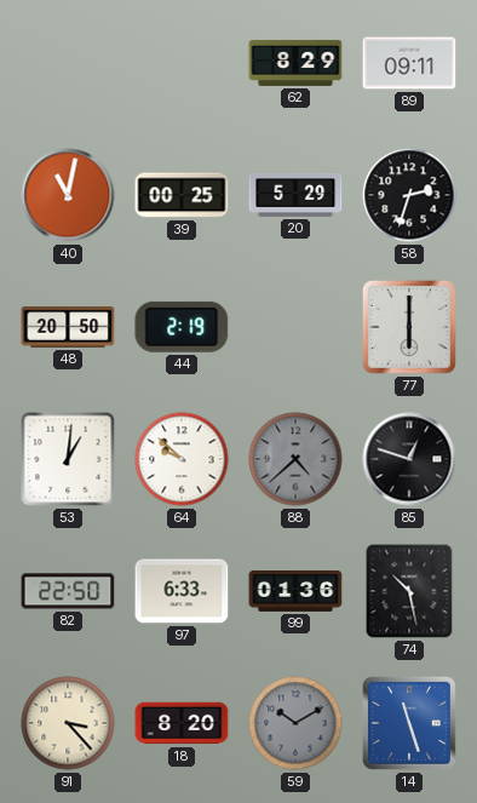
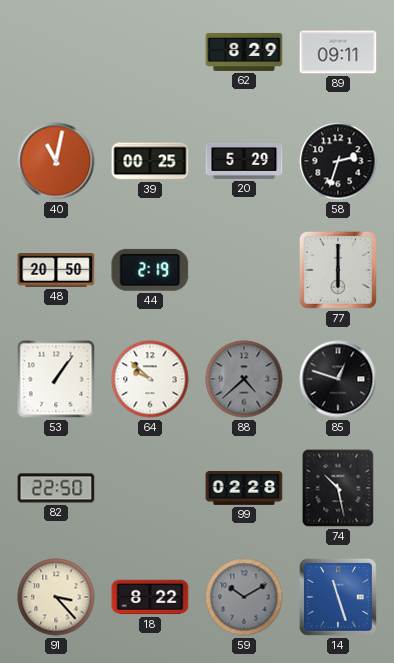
53: 1:01 -> 1:06
97: 6:33 -> none
99: 01:36 -> 02:28
18: 8:20 -> 8:22
